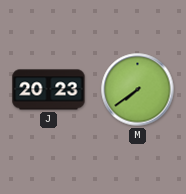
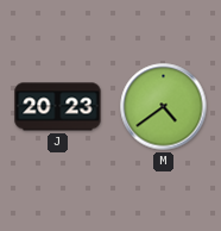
M: 7:39 -> 4:39
